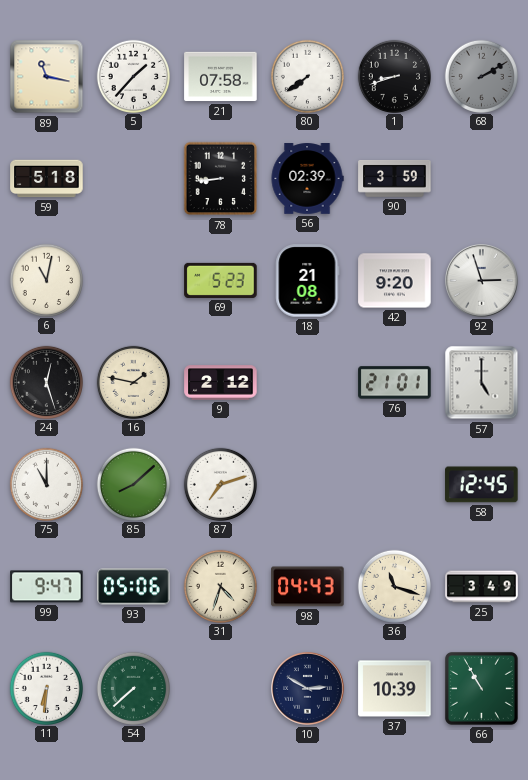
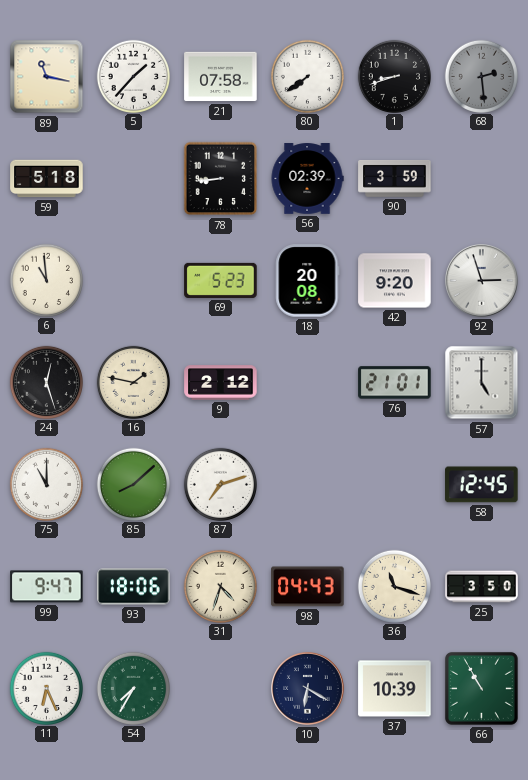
68: 2:10 -> 2:29
6: 11:02 -> 10:59
18: 21:08 -> 20:08
93: 05:06 -> 18:06
25: 3:49 -> 3:50
11: 6:31 -> 6:26
54: 7:38 -> 7:35
10: 2:50 -> 6:20
